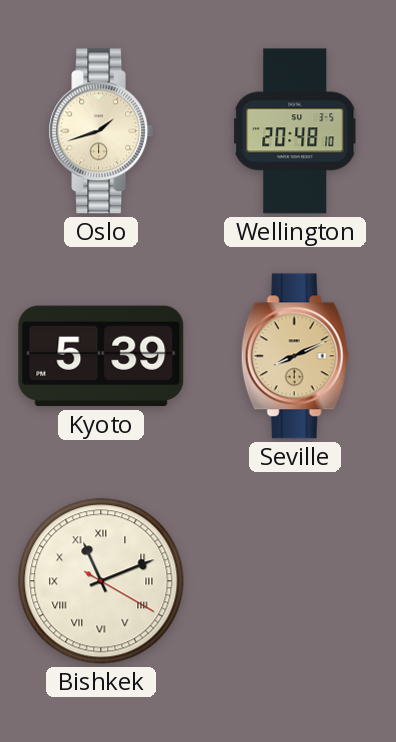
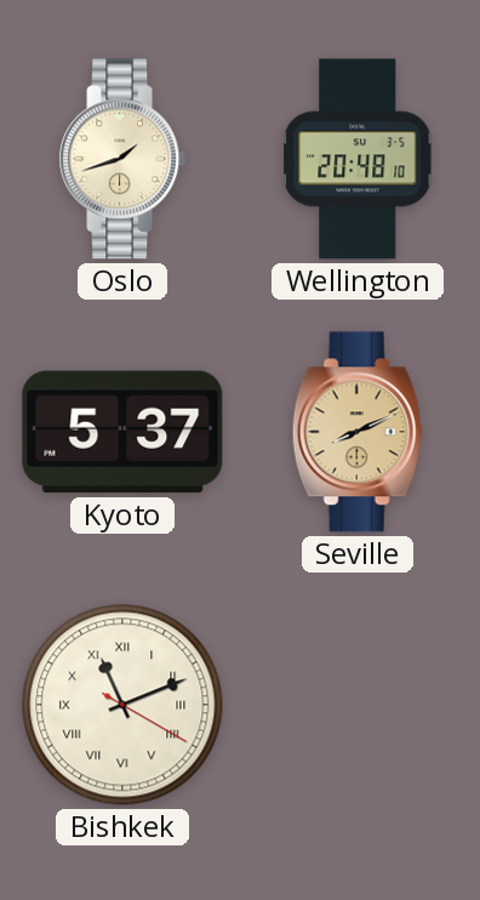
Kyoto: 5:39 -> 5:37
